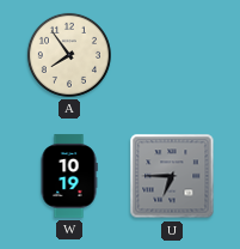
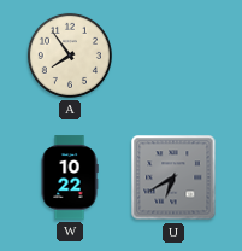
W: 10:19 -> 10:22
U: 6:45 -> 6:40
